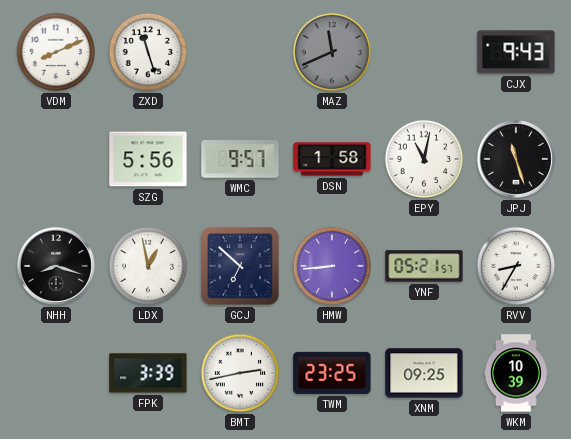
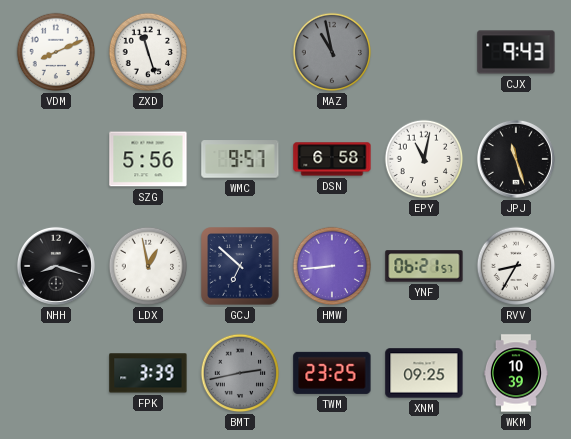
MAZ: 11:41 -> 10:58
DSN: 1:58 -> 6:58
YNF: 05:21 -> 06:21
BMT dial: white -> grey
